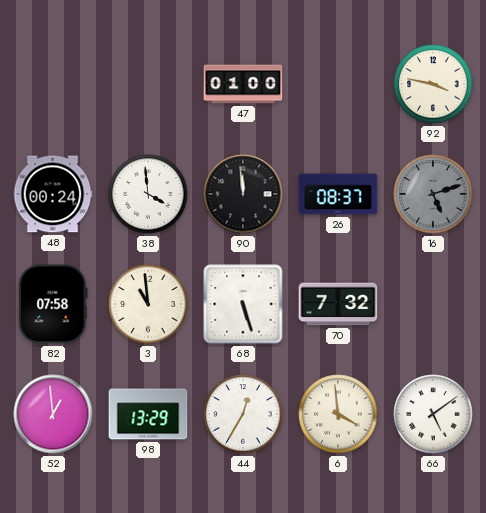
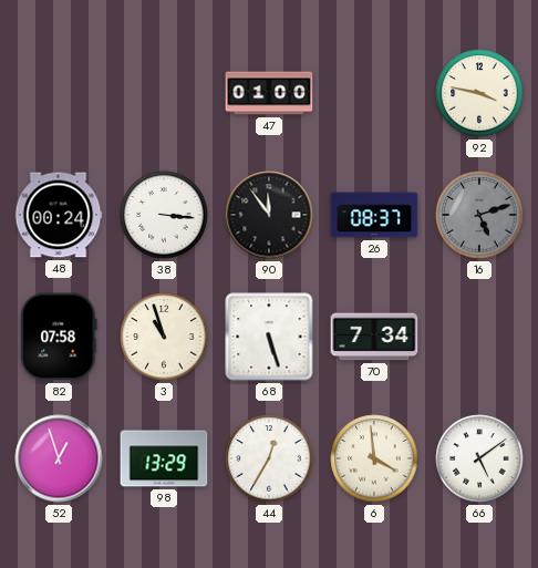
38: 3:59 -> 3:16
90: 11:59 -> 11:54
3: 10:59 -> 10:57
70: 7:32 -> 7:34
52: 12:59 -> 12:57
